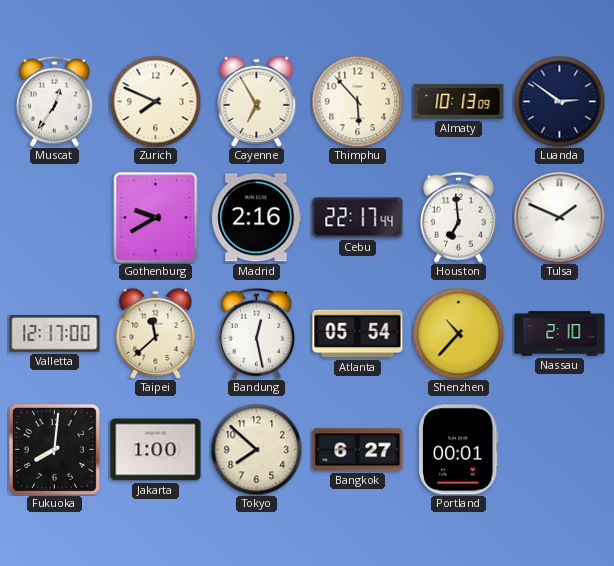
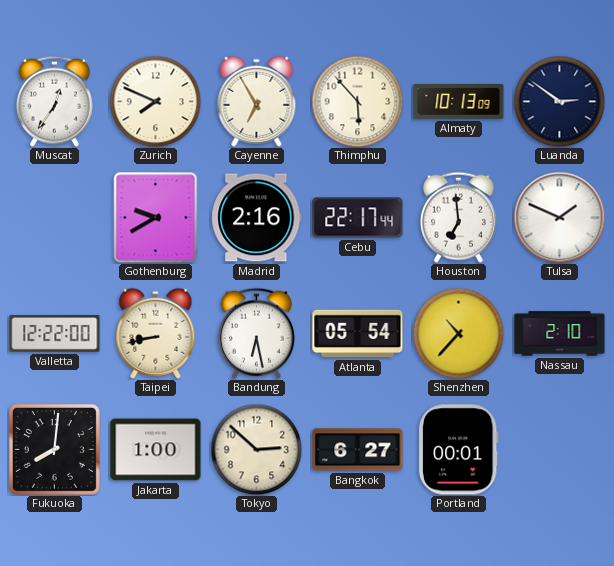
Valletta: 12:17 -> 12:22
Taipei: 11:38 -> 8:43
Bandung: 12:28 -> 6:28
Tokyo: 7:52 -> 2:52
